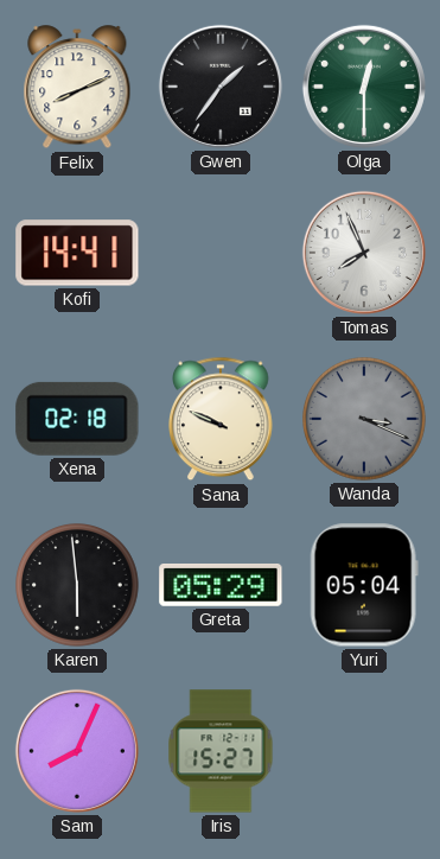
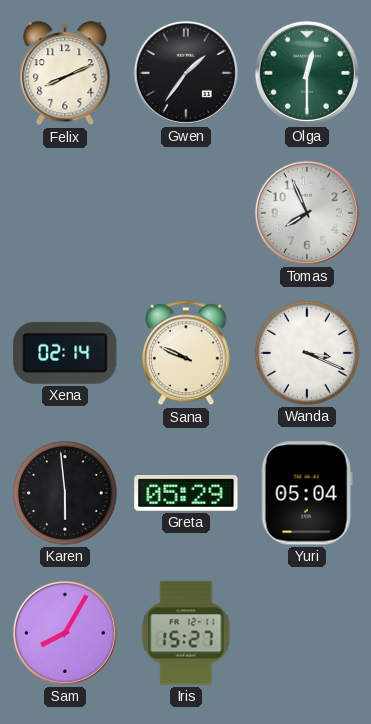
Kofi: 14:41 -> none
Xena: 02:18 -> 02:14
Wanda dial: grey -> white
Sam: 8:04 -> 8:05
